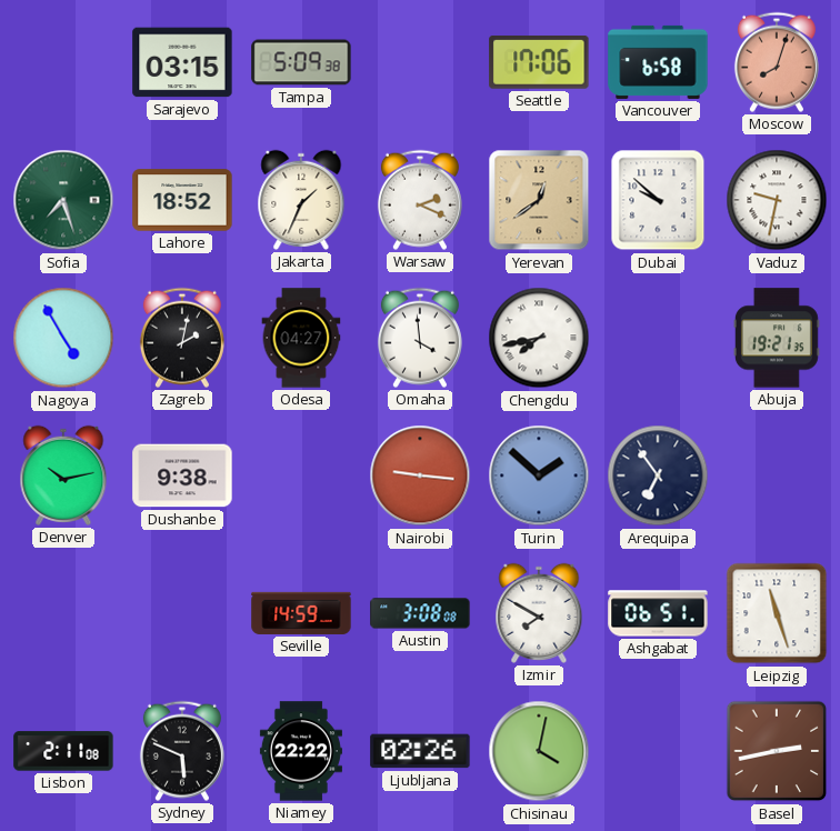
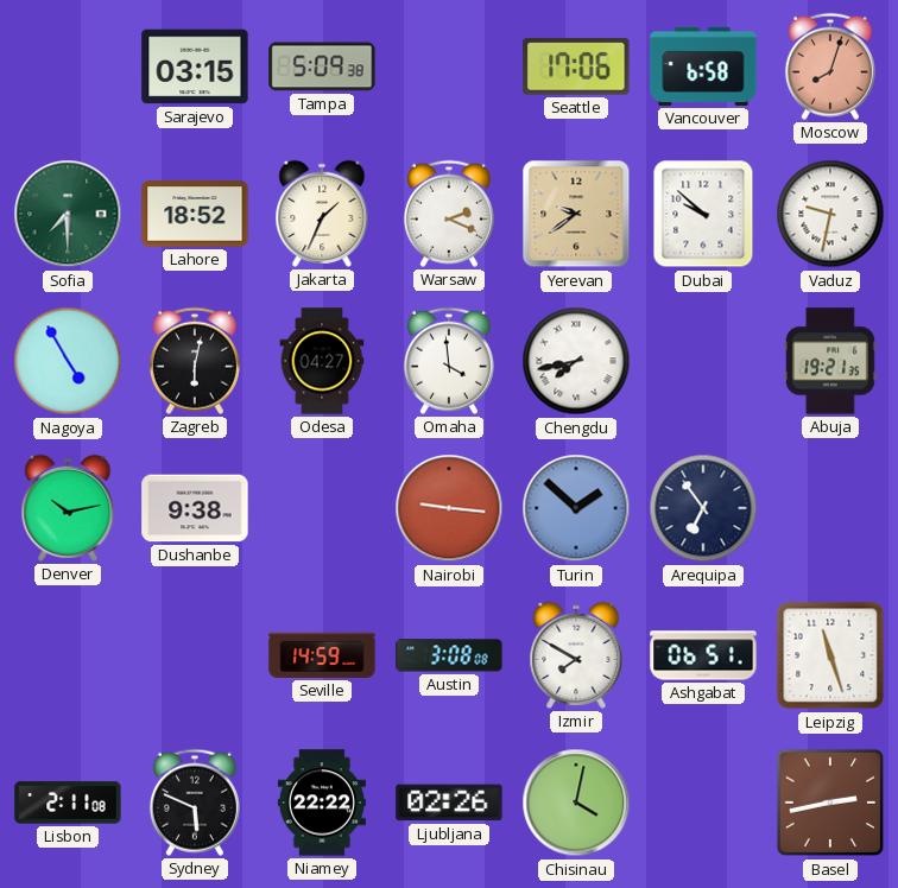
Sofia: 7:27 -> 7:30
Yerevan: 12:39 -> 9:39
Zagreb: 2:02 -> 6:02
